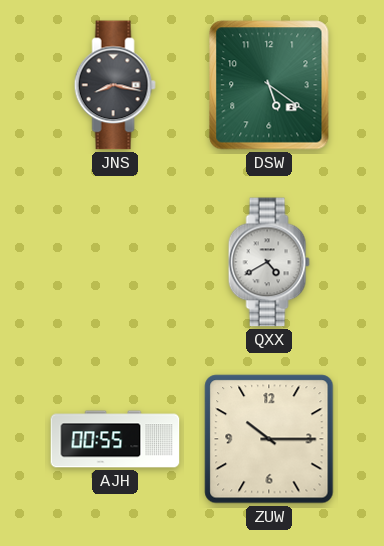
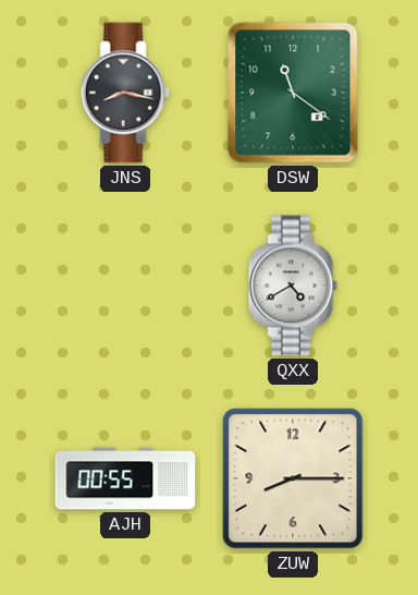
DSW: 5:21 -> 11:21
ZUW: 10:15 -> 8:15
